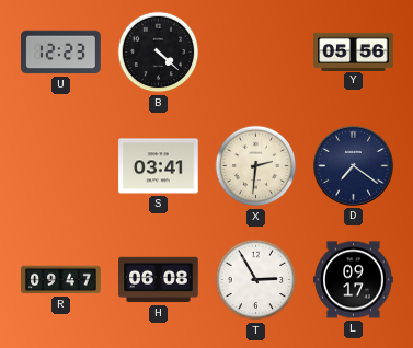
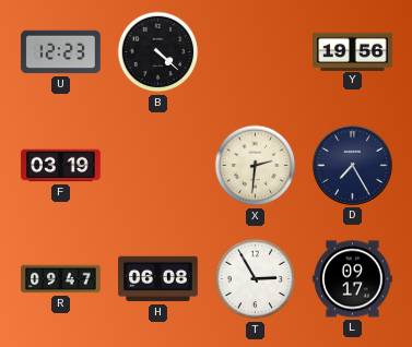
Y: 05:56 -> 19:56
F: none -> 03:19
S: 03:41 -> none
D: 7:21 -> 7:25
